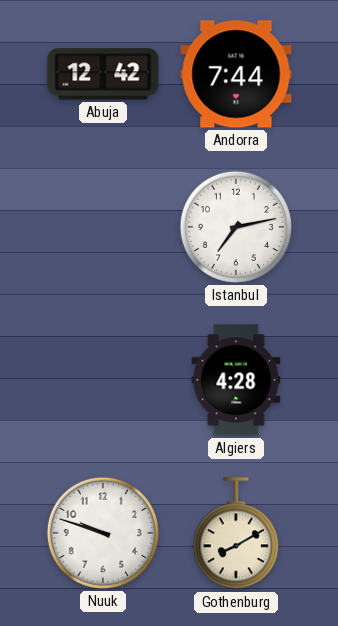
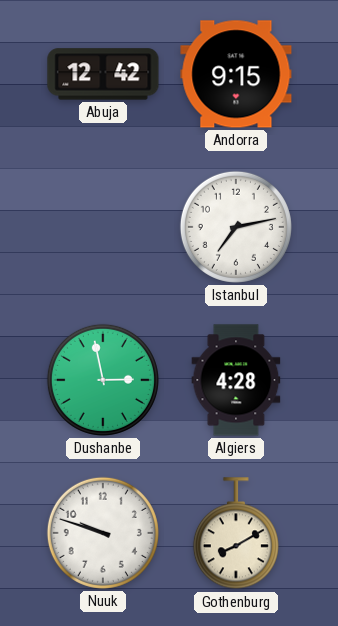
Andorra: 7:44 -> 9:15
Dushanbe: none -> 2:58
